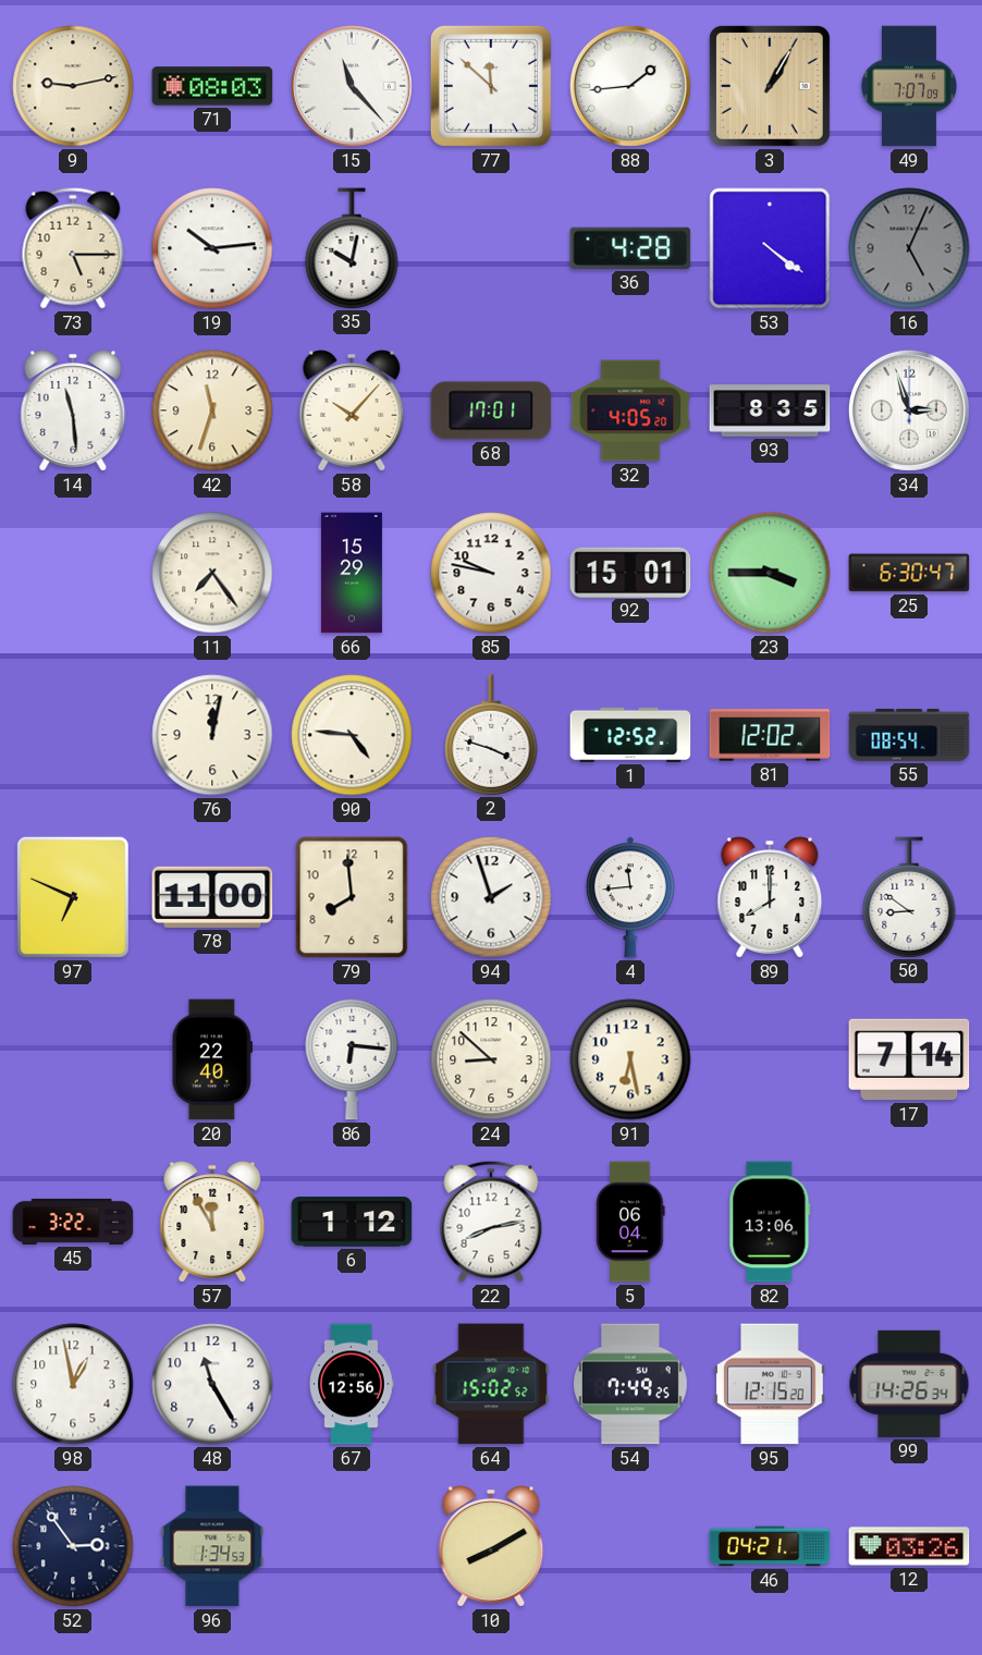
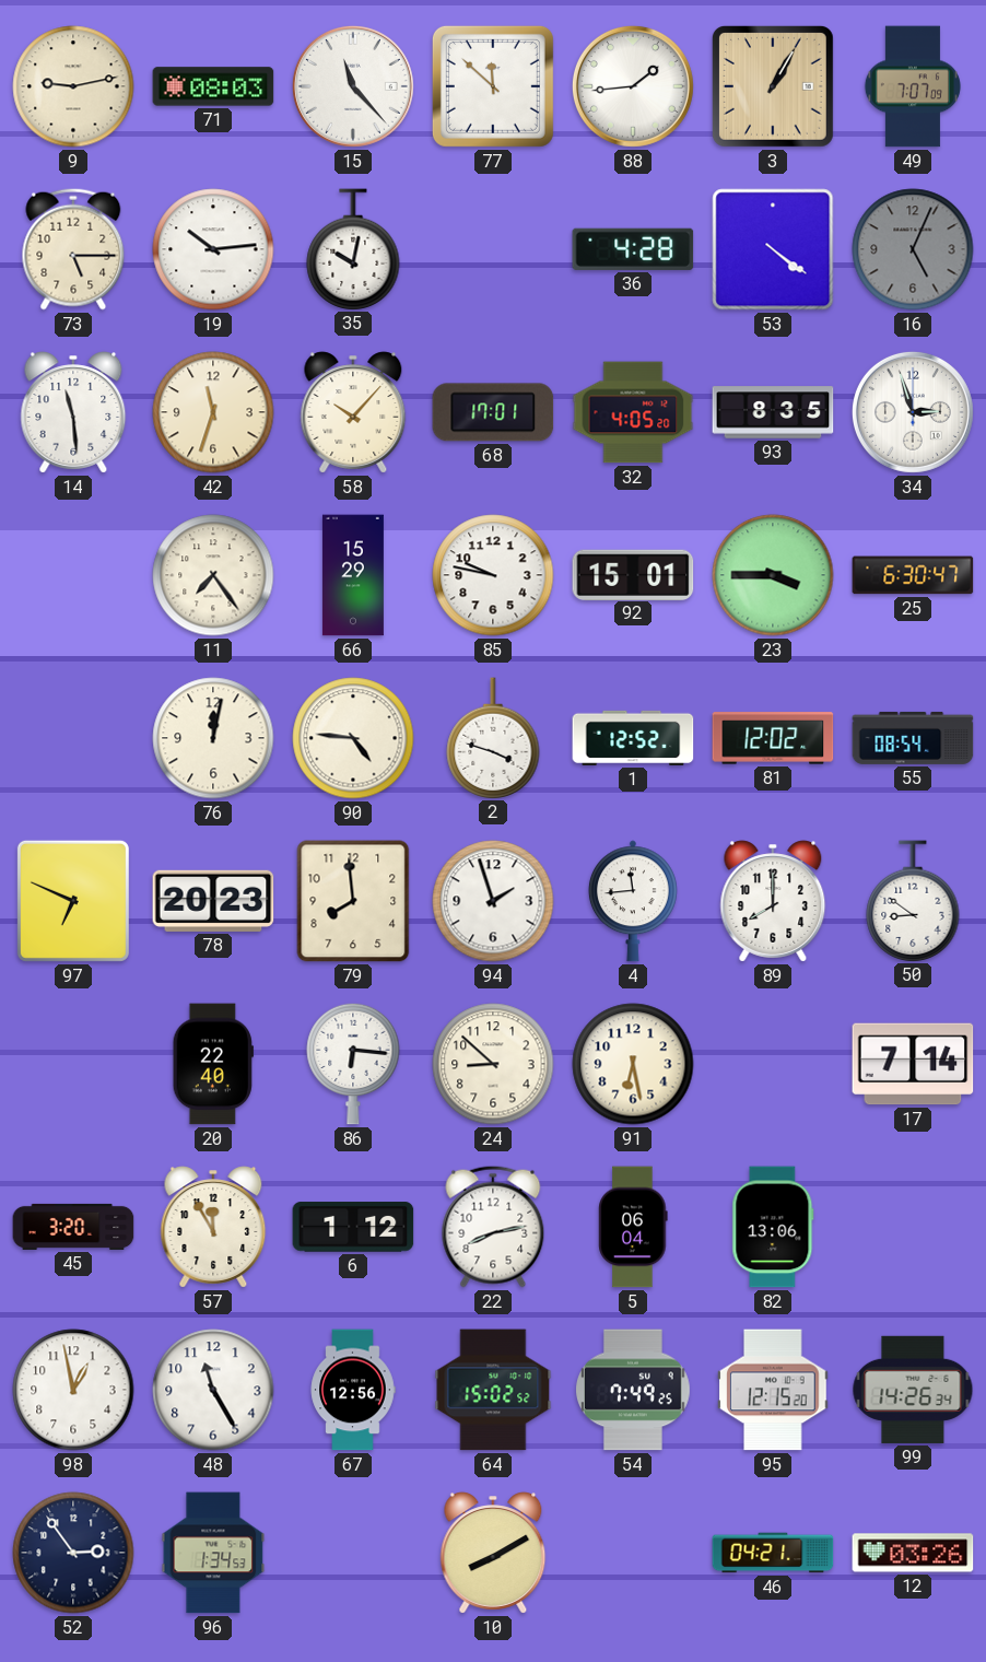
78: 11:00 -> 20:23
45: 3:22 -> 3:20
